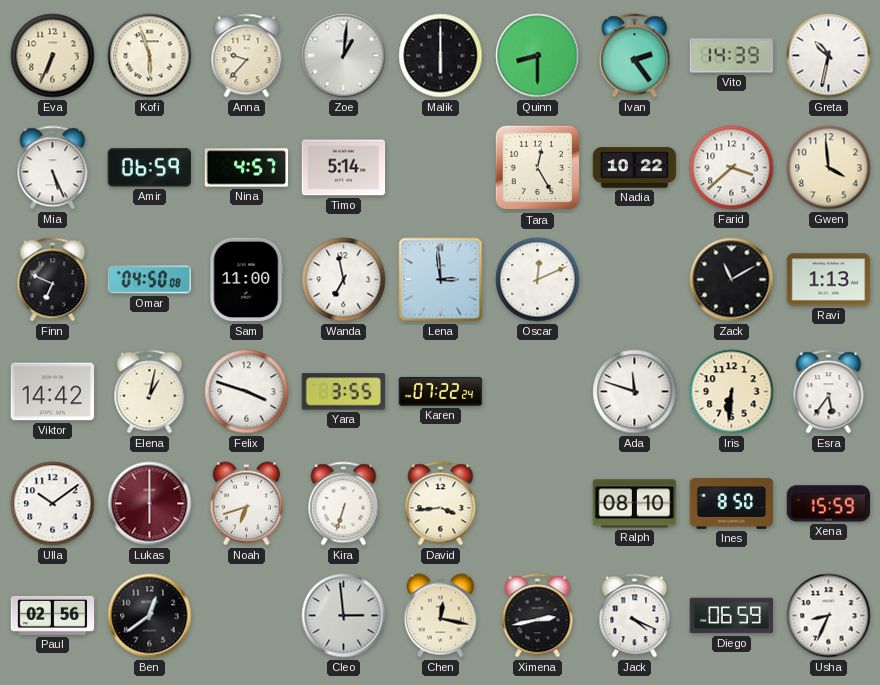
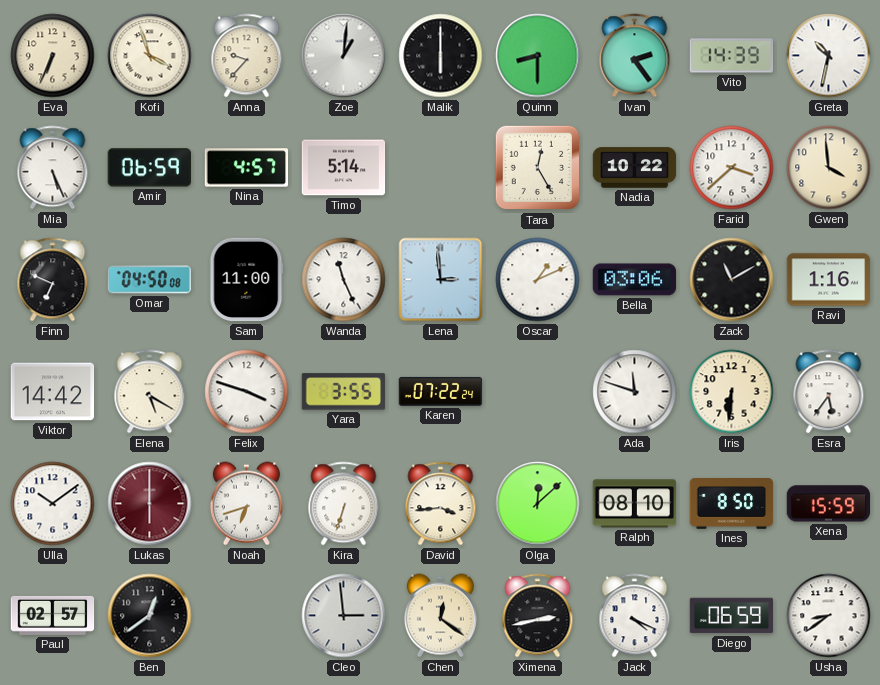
Kofi: 5:57 -> 3:57
Wanda: 6:58 -> 11:26
Oscar: 12:11 -> 1:11
Bella: none -> 03:06
Ravi: 1:13 -> 1:16
Elena: 1:02 -> 5:20
Olga: none -> 12:08
Paul: 02:56 -> 02:57
Chen: 12:17 -> 12:21
Usha: 8:34 -> 8:39
